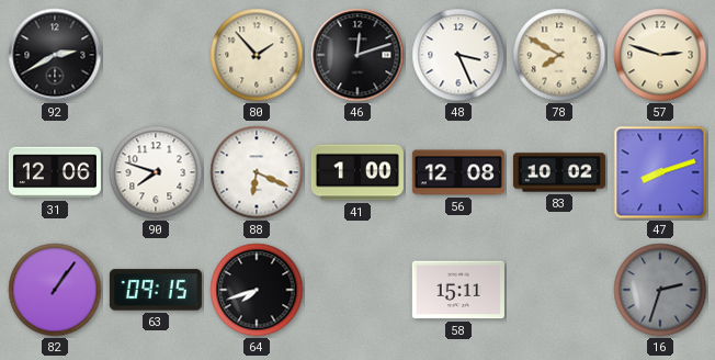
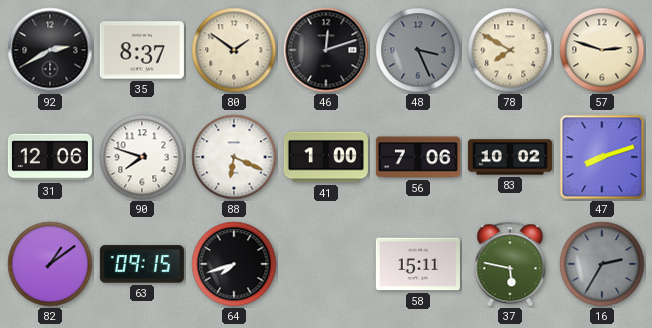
35: none -> 8:37
80: 1:53 -> 1:51
48 dial: white -> grey
56: 12:08 -> 7:06
82: 1:06 -> 1:09
37: none -> 5:47
16: 2:33 -> 2:35
